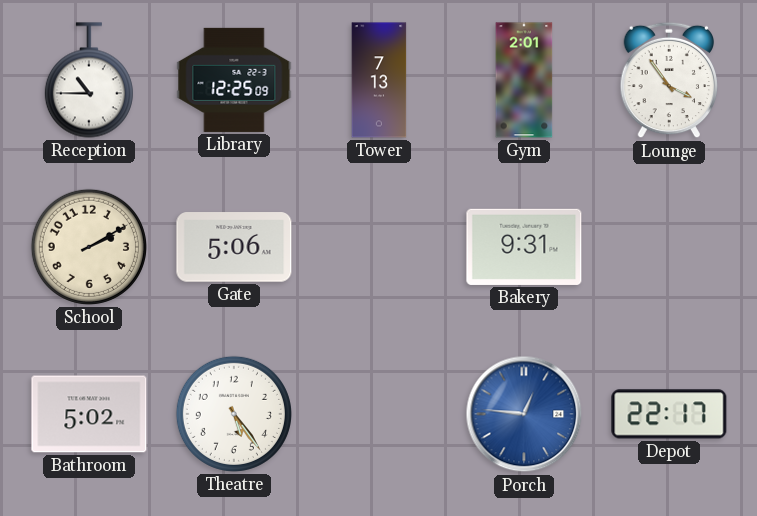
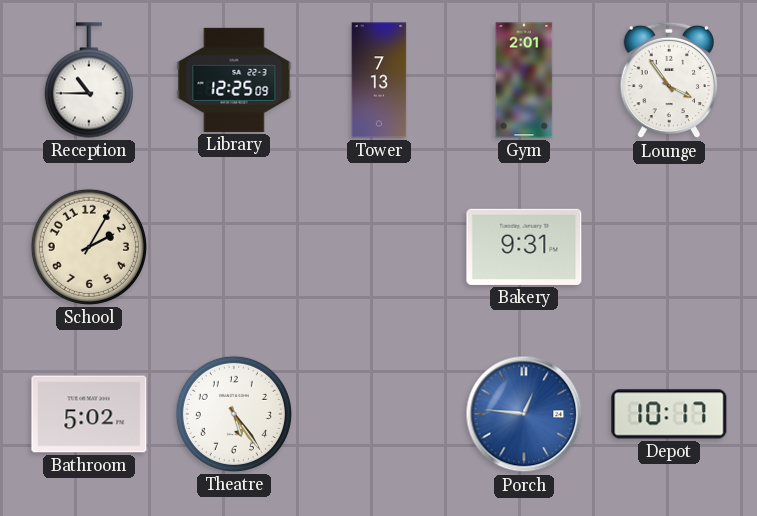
School: 2:10 -> 2:05
Gate: 5:06 -> none
Depot: 22:17 -> 10:17
